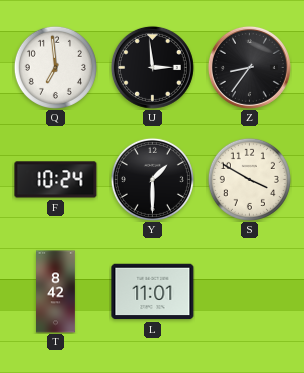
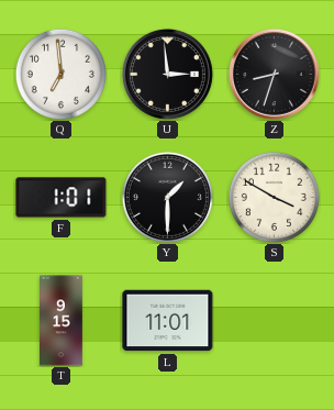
Z: 8:36 -> 8:33
F: 10:24 -> 1:01
T: 8:42 -> 9:15
